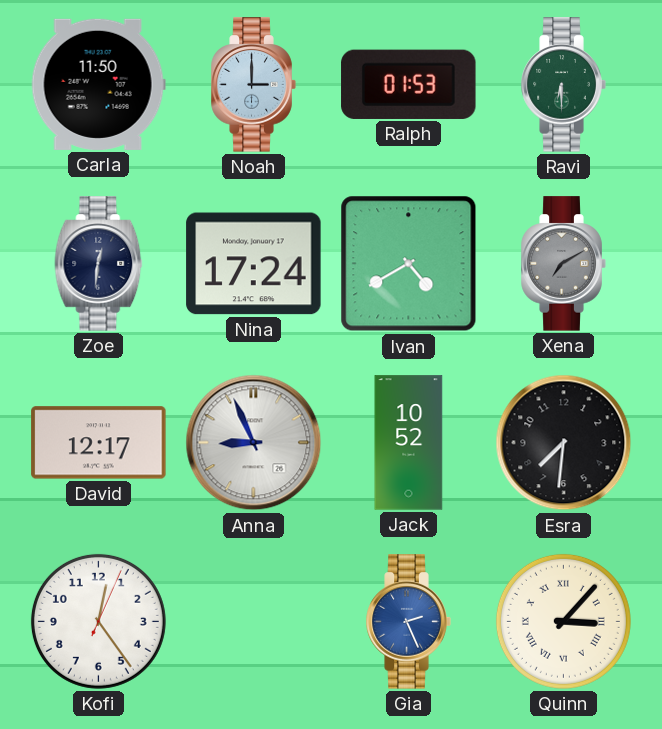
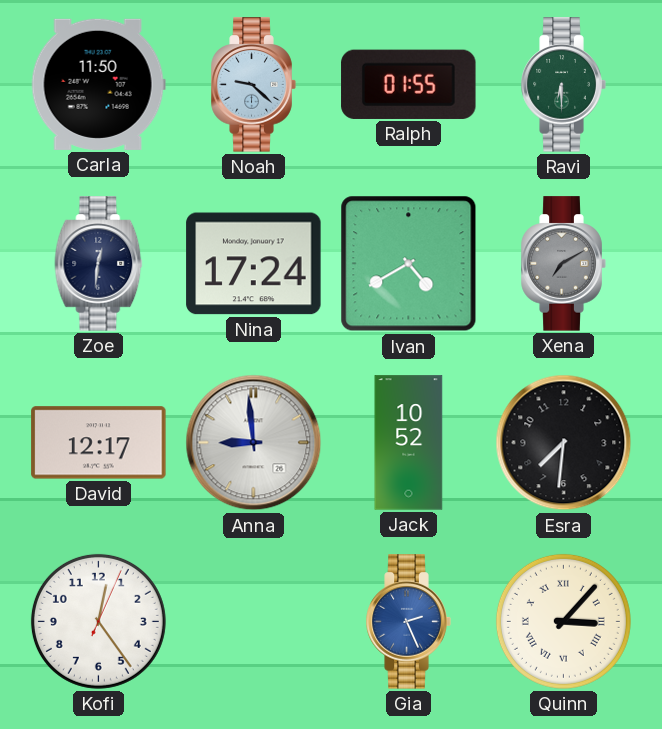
Noah: 3:00 -> 9:22
Ralph: 01:53 -> 01:55
Anna: 8:56 -> 8:59
